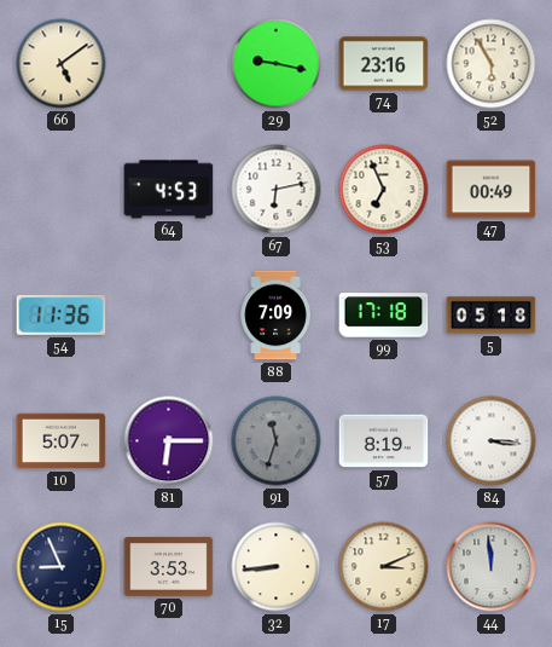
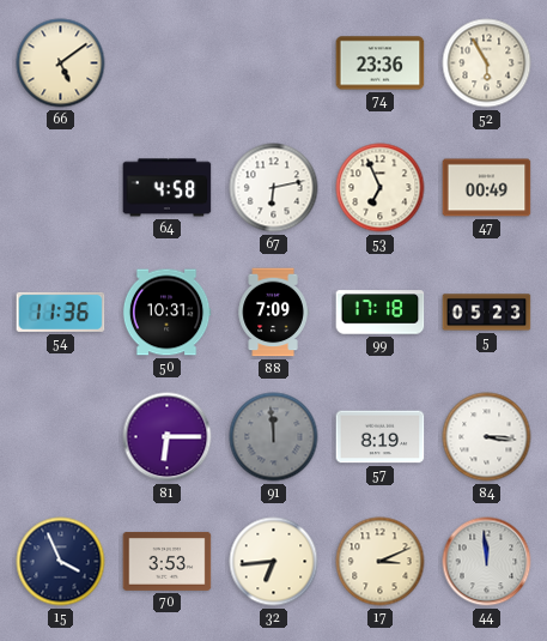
29: 9:17 -> none
74: 23:16 -> 23:36
64: 4:53 -> 4:58
50: none -> 10:31
5: 05:18 -> 05:23
10: 5:07 -> none
91: 11:33 -> 11:59
15: 8:56 -> 3:56
32: 8:44 -> 6:44
